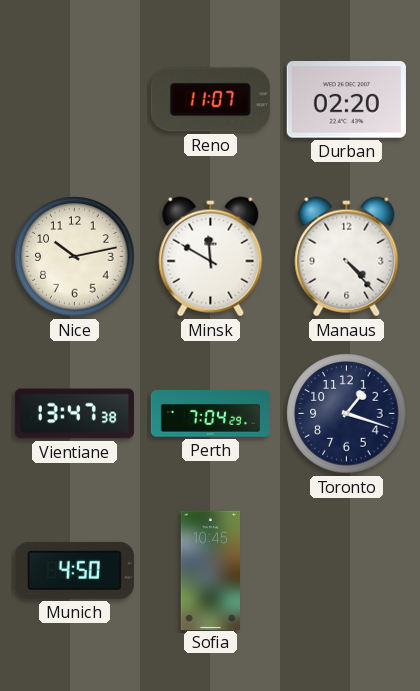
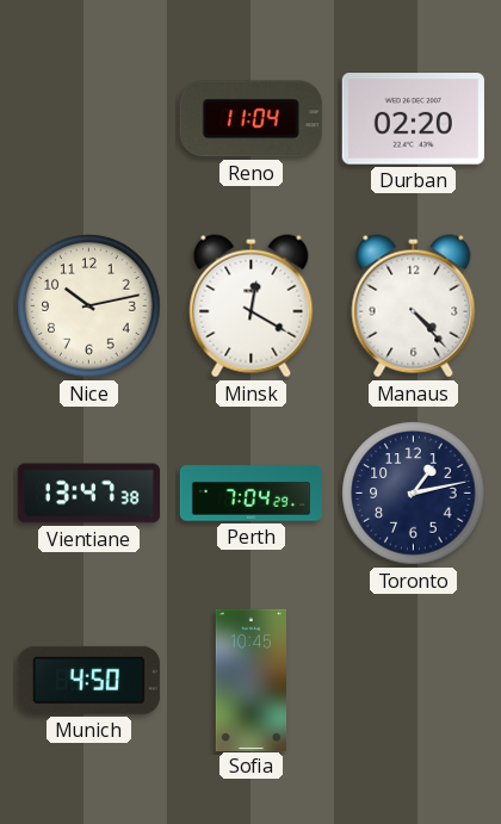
Reno: 11:07 -> 11:04
Minsk: 11:50 -> 12:20
Toronto: 1:18 -> 1:13
